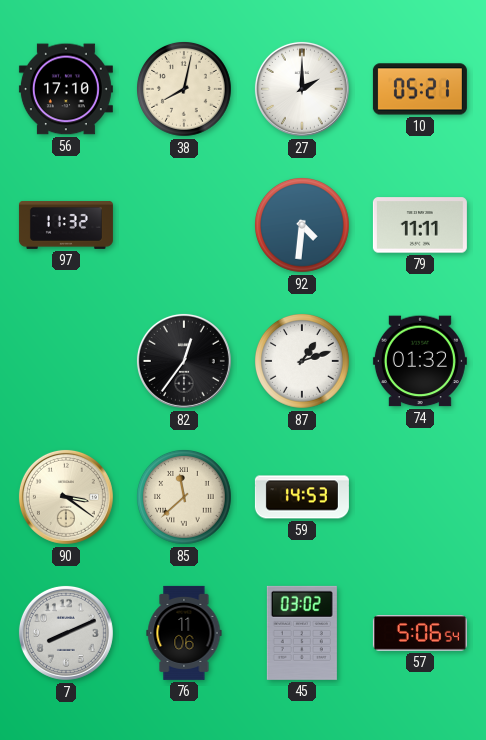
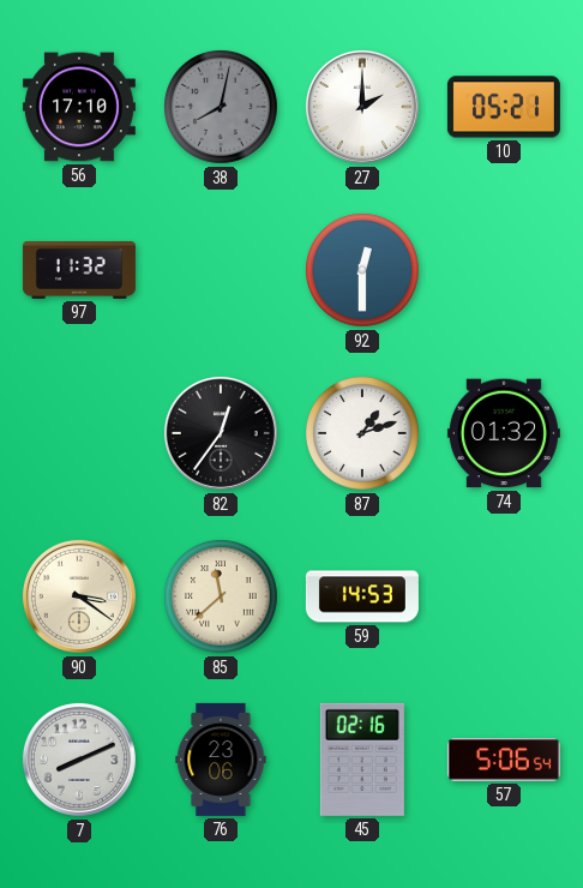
38 dial: cream -> grey
92: 4:31 -> 12:30
79: 11:11 -> none
76: 11:06 -> 23:06
45: 03:02 -> 02:16
